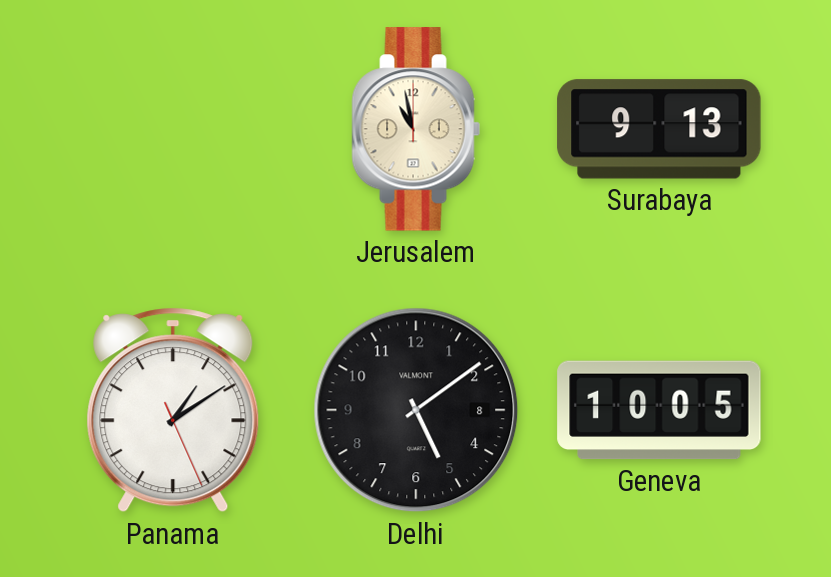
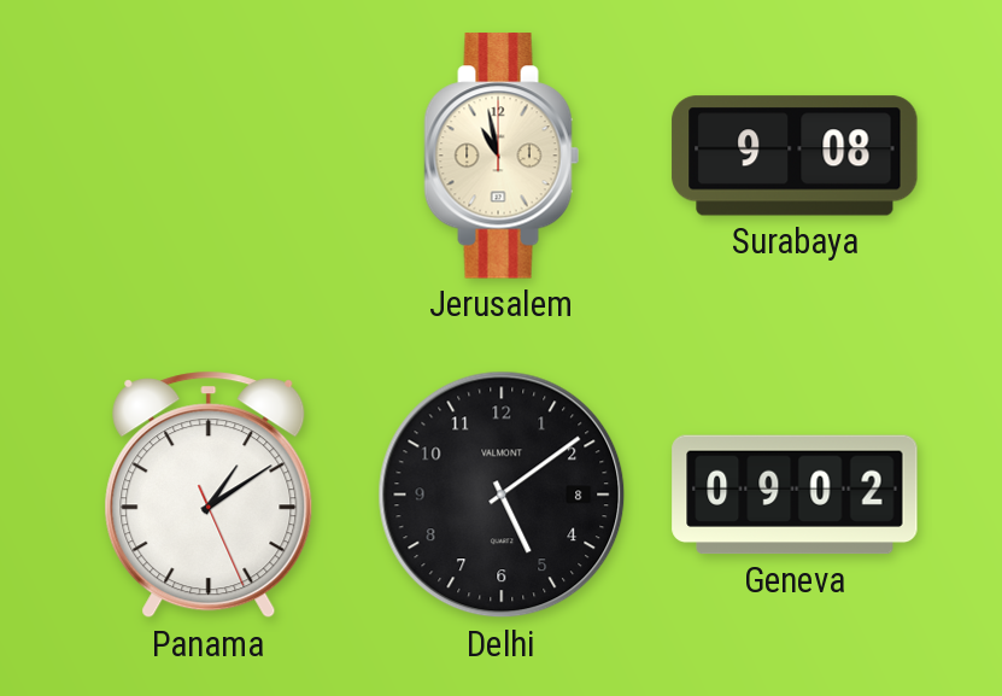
Surabaya: 9:13 -> 9:08
Geneva: 10:05 -> 09:02
